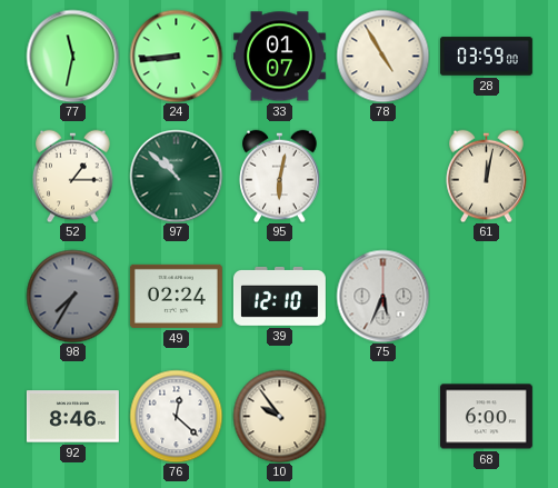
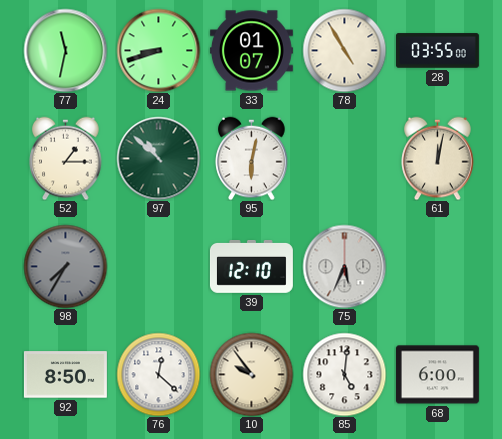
24: 8:44 -> 8:42
28: 03:59 -> 03:55
49: 02:24 -> none
92: 8:46 -> 8:50
85: none -> 5:01
